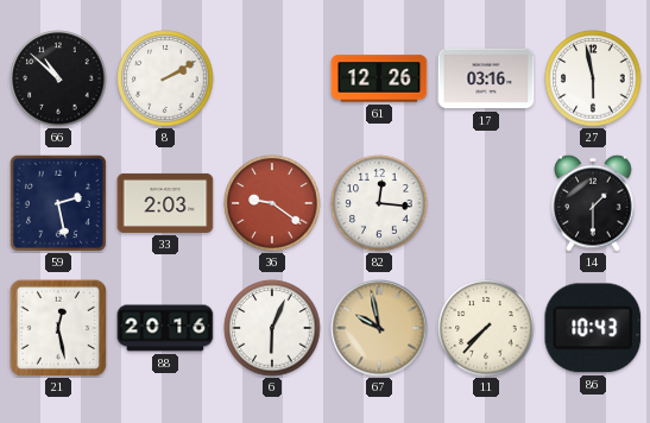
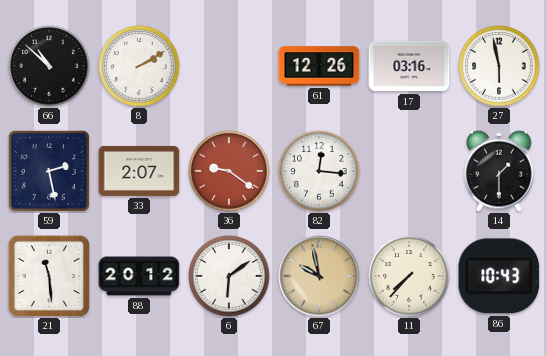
33: 2:03 -> 2:07
21: 12:28 -> 11:29
88: 20:16 -> 20:12
6: 6:04 -> 6:09
